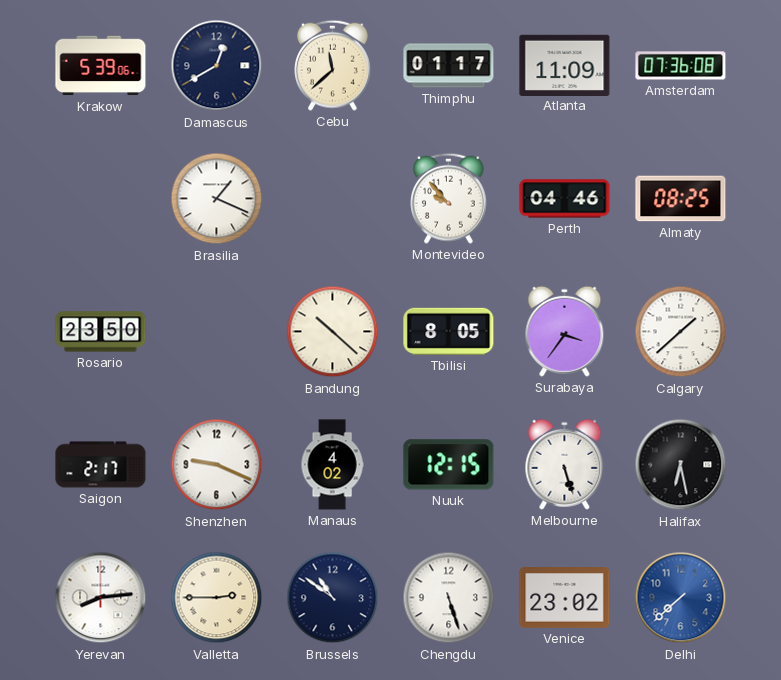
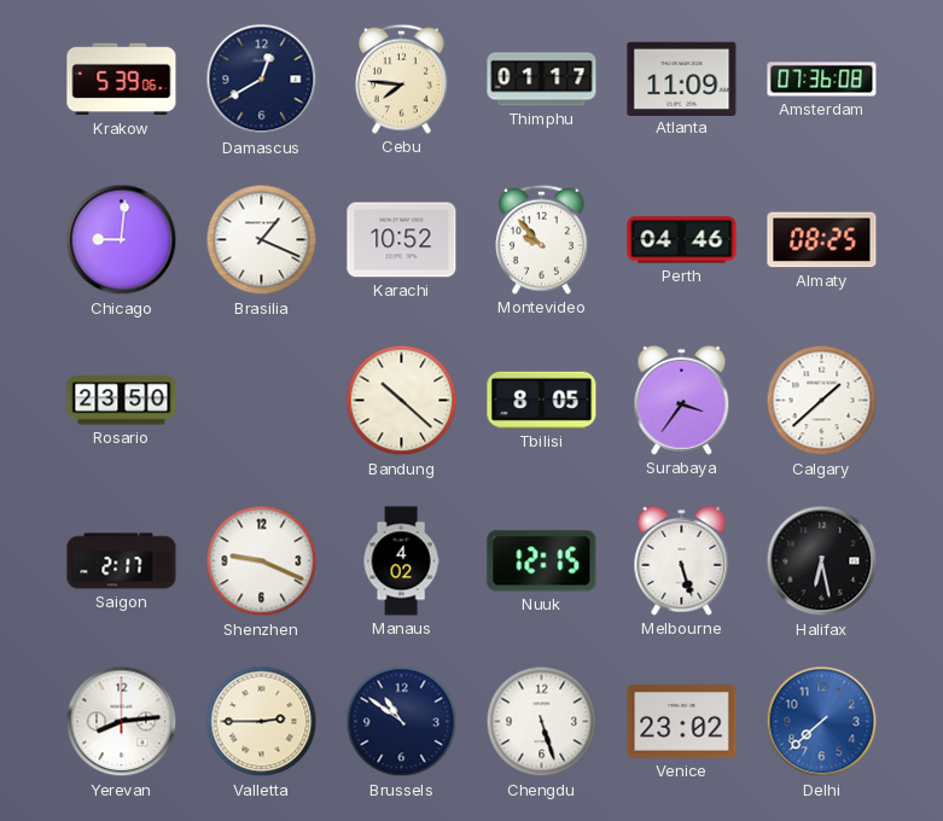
Cebu: 11:38 -> 7:46
Chicago: none -> 9:01
Karachi: none -> 10:52
